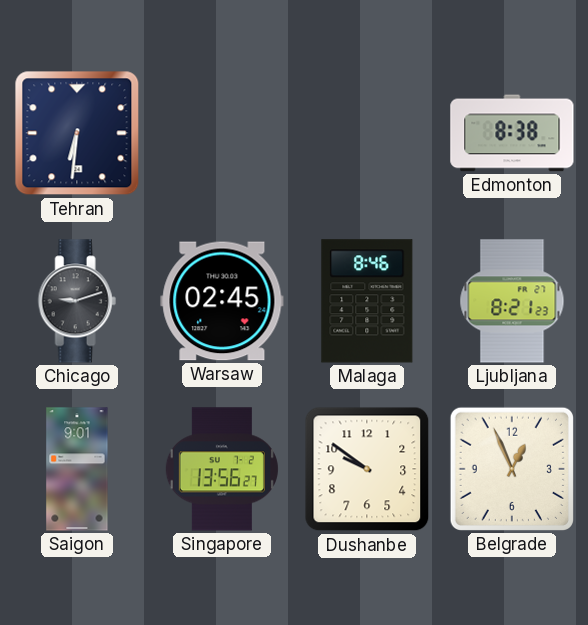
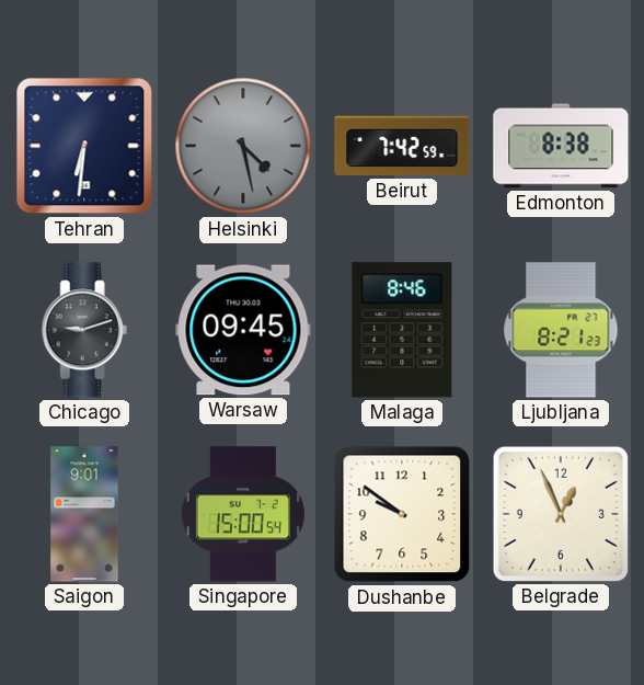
Helsinki: none -> 4:28
Beirut: none -> 7:42
Warsaw: 02:45 -> 09:45
Singapore: 13:56 -> 15:00
